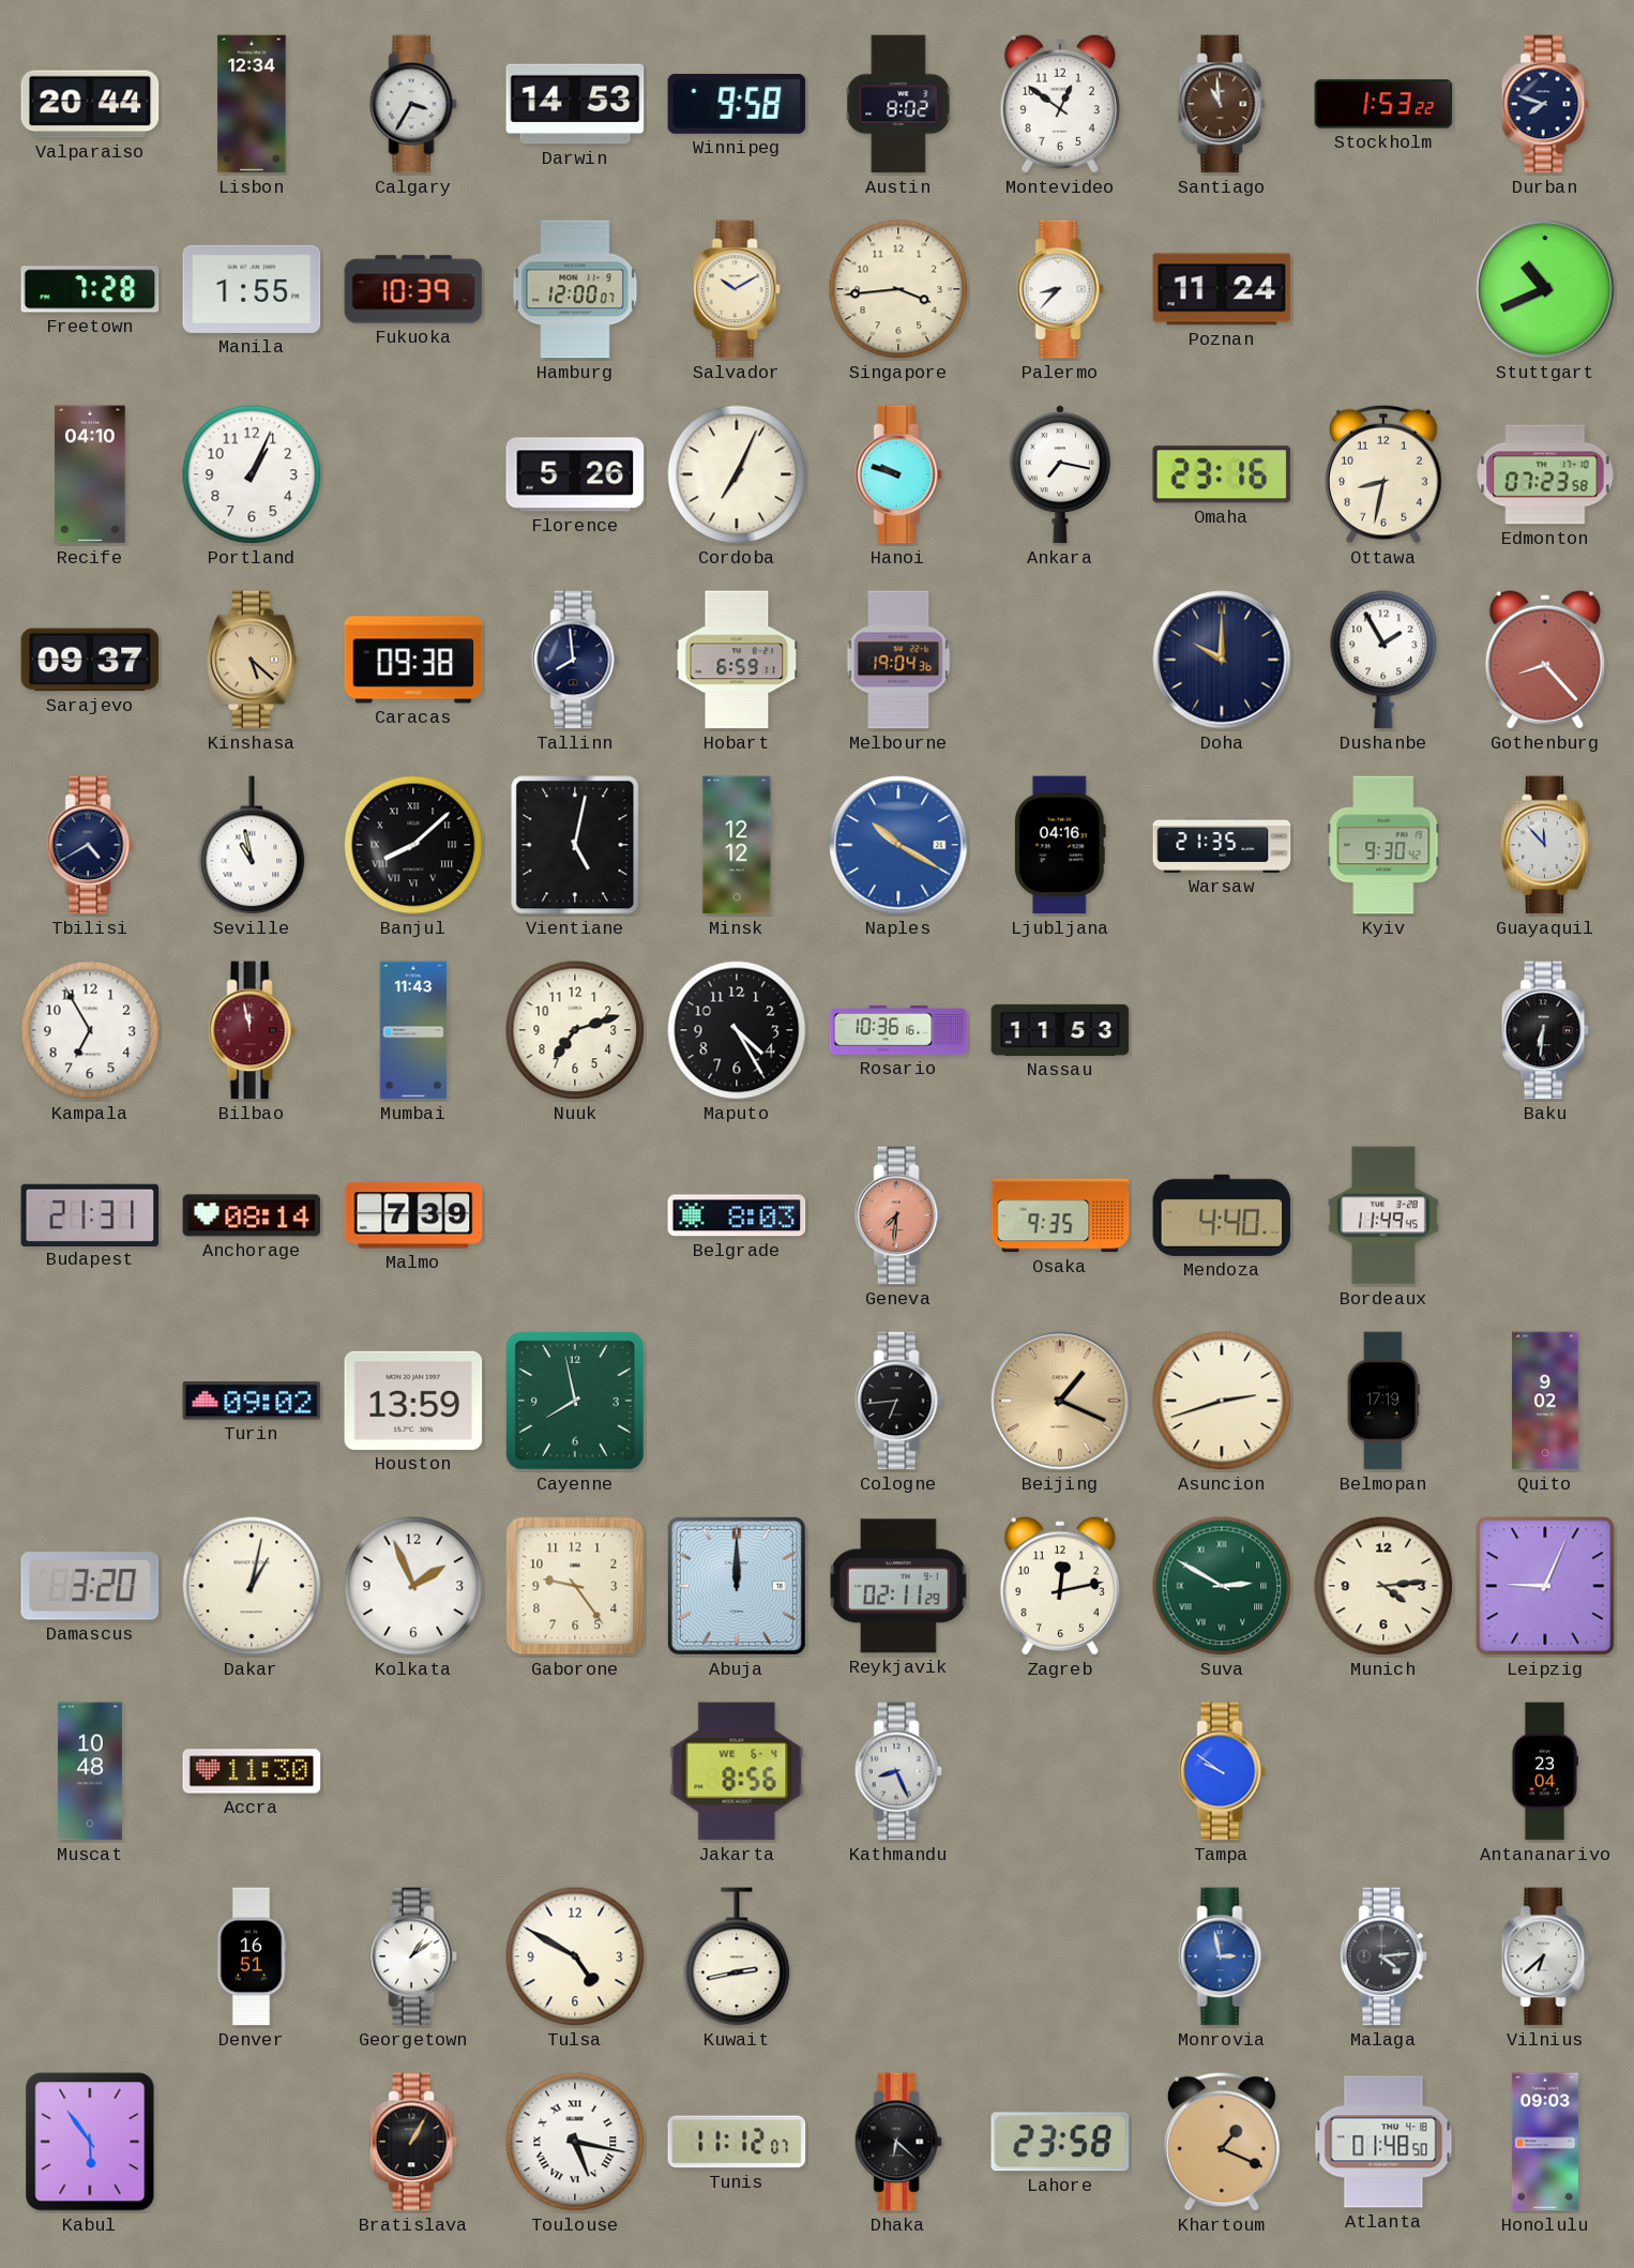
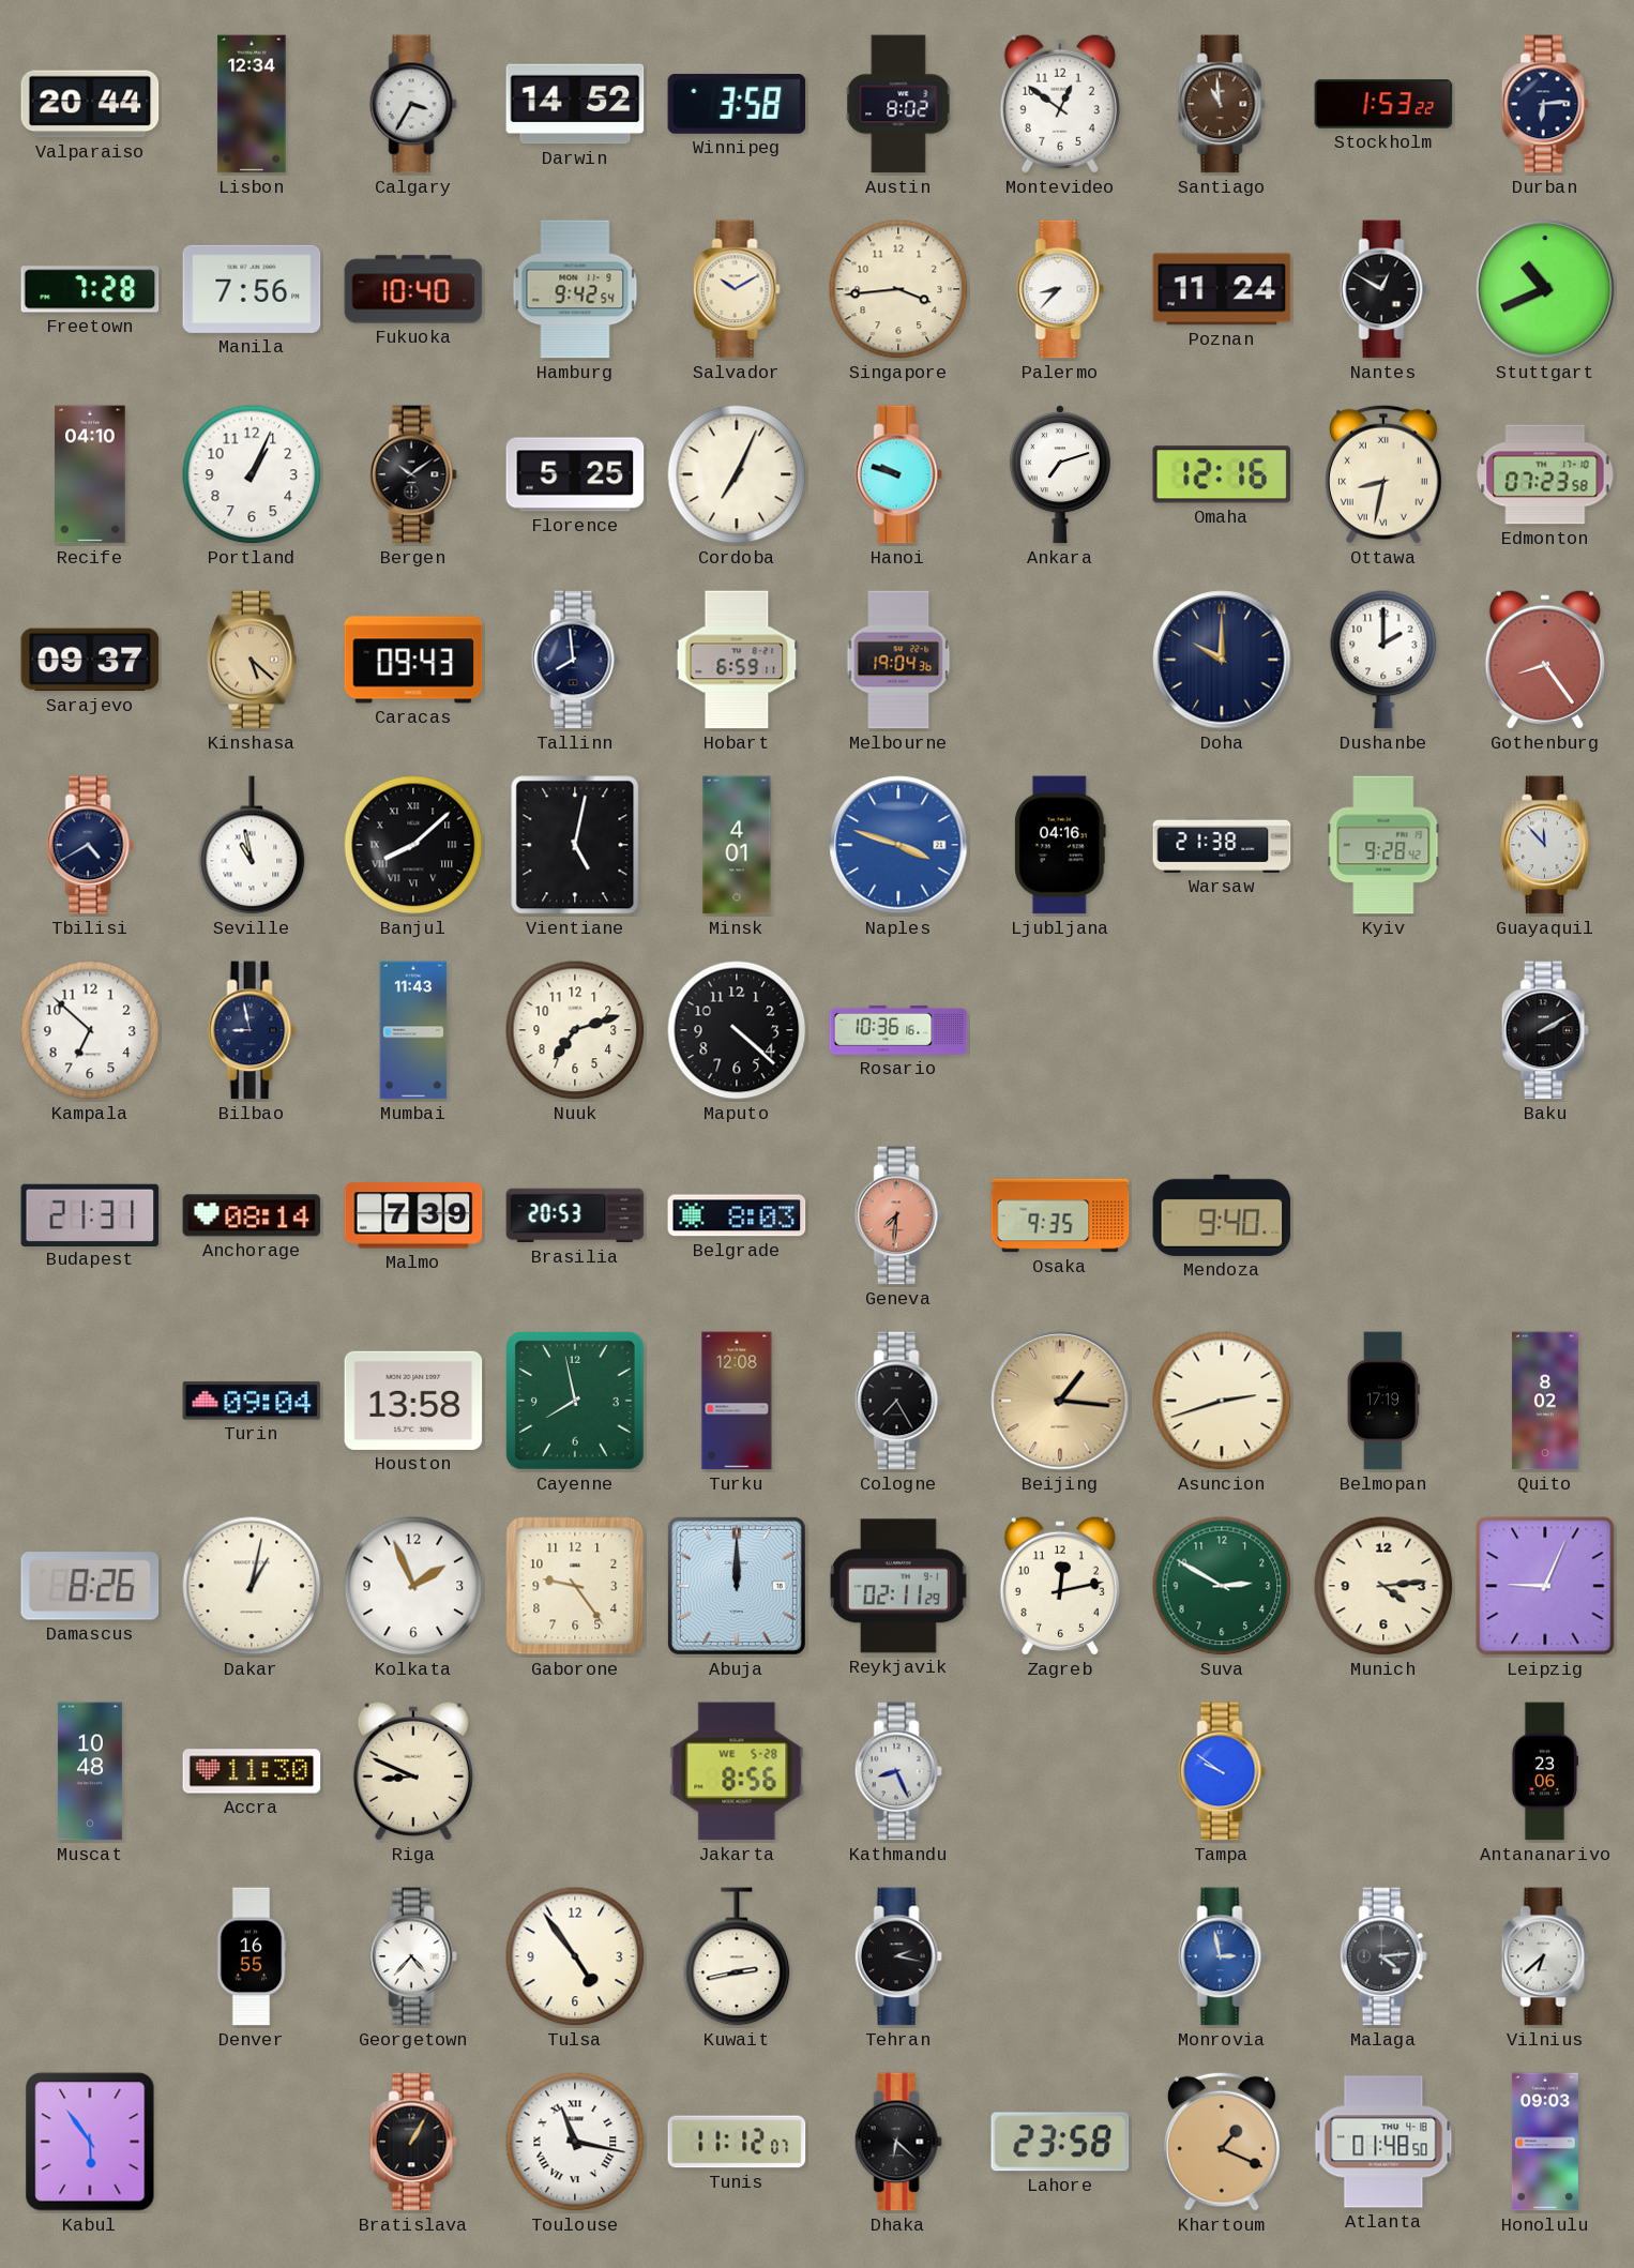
Darwin: 14:53 -> 14:52
Winnipeg: 9:58 -> 3:58
Durban: 7:48 -> 6:14
Manila: 1:55 -> 7:56
Fukuoka: 10:39 -> 10:40
Hamburg: 12:00 -> 9:42
Nantes: none -> 12:50
Bergen: none -> 10:09
Florence: 5:26 -> 5:25
Ankara: 7:17 -> 7:12
Omaha: 23:16 -> 12:16
Ottawa numerals: Arabic -> Roman
Caracas: 09:38 -> 09:43
Dushanbe: 1:55 -> 2:00
Gothenburg: 8:23 -> 8:24
Minsk: 12:12 -> 4:01
Naples: 10:20 -> 3:48
Warsaw: 21:35 -> 21:38
Kyiv: 9:30 -> 9:28
Kampala: 6:55 -> 6:52
Bilbao: 11:58 -> 8:58
Bilbao dial: burgundy -> navy
Maputo: 4:25 -> 4:22
Nassau: 11:53 -> none
Baku: 6:31 -> 2:10
Brasilia: none -> 20:53
Mendoza: 4:40 -> 9:40
Bordeaux: 11:49 -> none
Turin: 09:02 -> 09:04
Houston: 13:59 -> 13:58
Turku: none -> 12:08
Cologne: 6:44 -> 7:25
Beijing: 1:19 -> 1:16
Quito: 9:02 -> 8:02
Damascus: 3:20 -> 8:26
Suva numerals: Roman -> Arabic
Riga: none -> 8:49
Jakarta date: WE 6-4 -> WE 5-28
Antananarivo: 23:04 -> 23:06
Denver: 16:51 -> 16:55
Georgetown: 1:09 -> 4:37
Tulsa: 4:50 -> 4:54
Tehran: none -> 2:17
Toulouse: 5:17 -> 11:17
